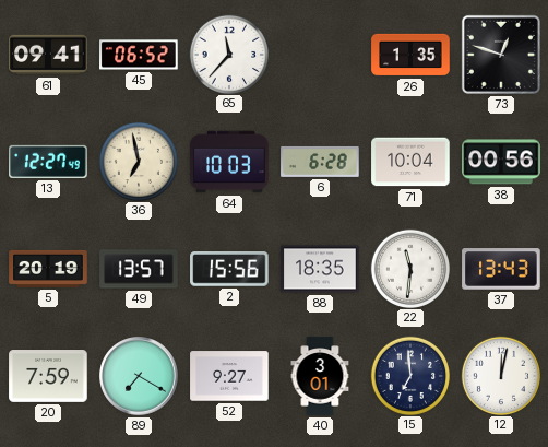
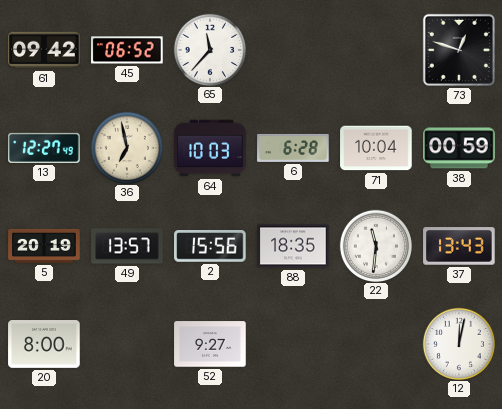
61: 09:41 -> 09:42
26: 1:35 -> none
38: 00:56 -> 00:59
20: 7:59 -> 8:00
89: 7:20 -> none
40: 3:01 -> none
15: 6:59 -> none
